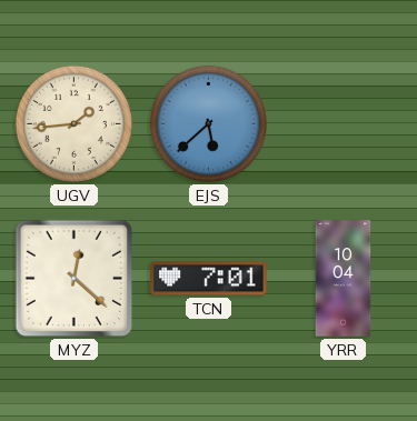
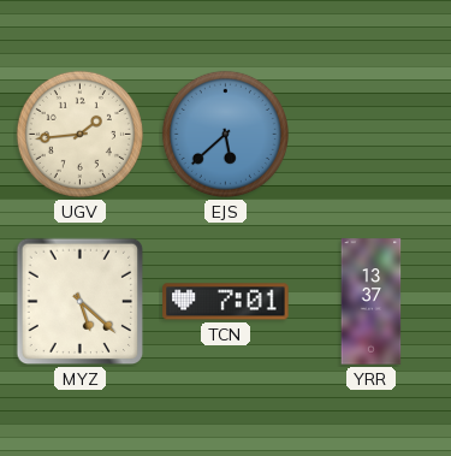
MYZ: 12:22 -> 5:22
YRR: 10:04 -> 13:37
